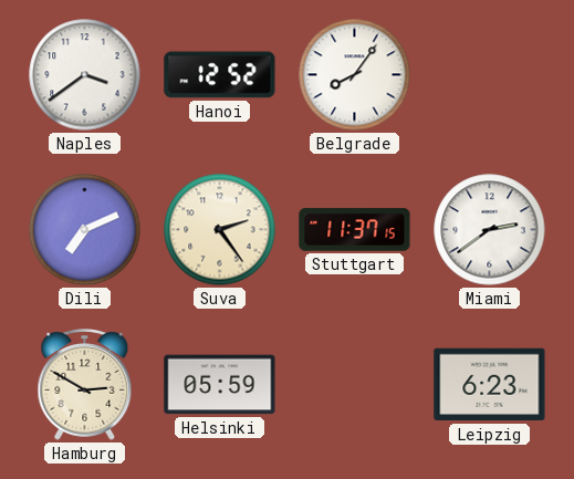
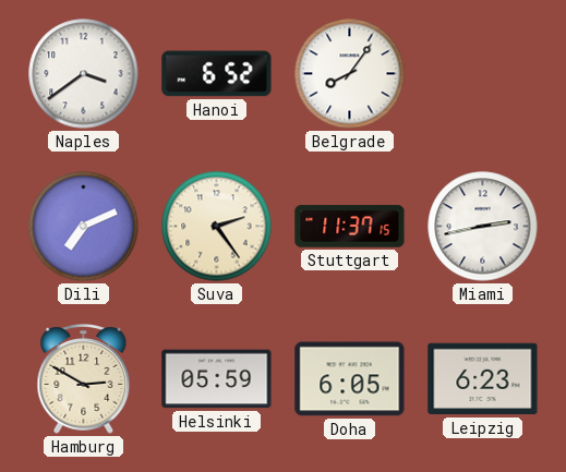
Hanoi: 12:52 -> 6:52
Miami: 2:39 -> 2:43
Doha: none -> 6:05
